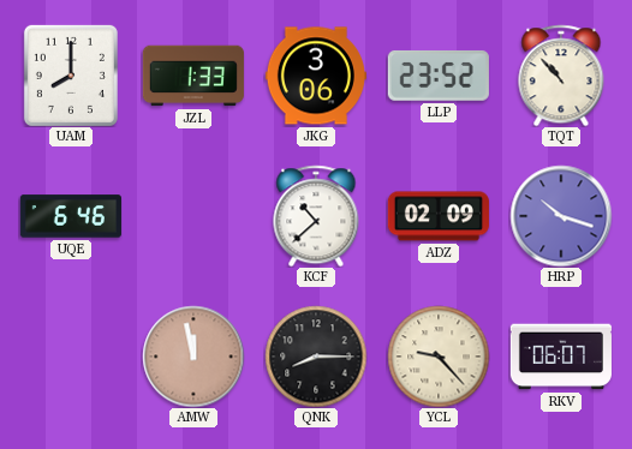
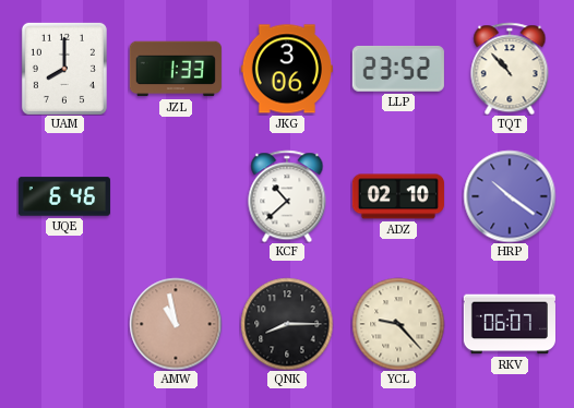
ADZ: 02:09 -> 02:10
HRP: 10:18 -> 10:21
AMW: 11:58 -> 10:58
